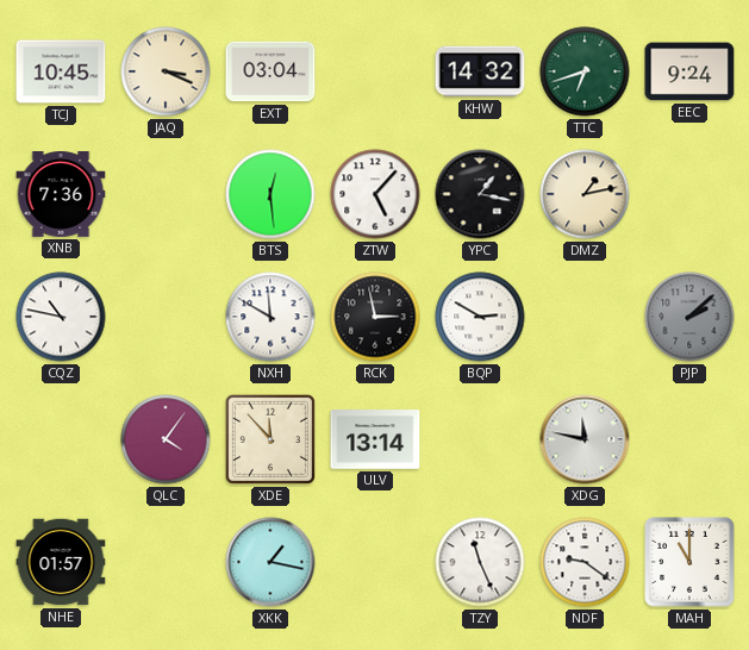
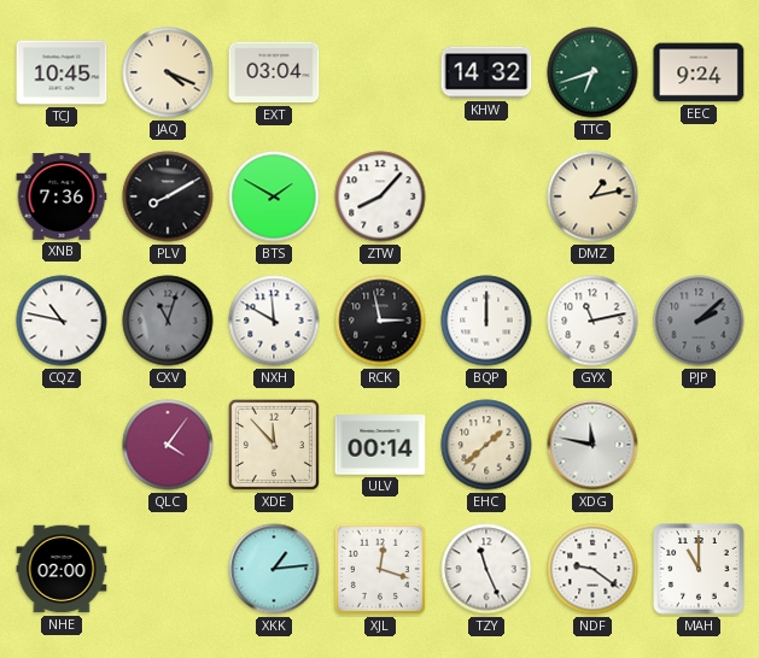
JAQ: 3:19 -> 4:19
PLV: none -> 8:10
BTS: 12:29 -> 1:50
ZTW: 5:07 -> 8:07
YPC: 1:17 -> none
CXV: none -> 11:03
BQP: 2:50 -> 12:00
GYX: none -> 11:13
ULV: 13:14 -> 00:14
EHC: none -> 1:38
NHE: 01:57 -> 02:00
XKK: 1:17 -> 1:14
XJL: none -> 12:18
